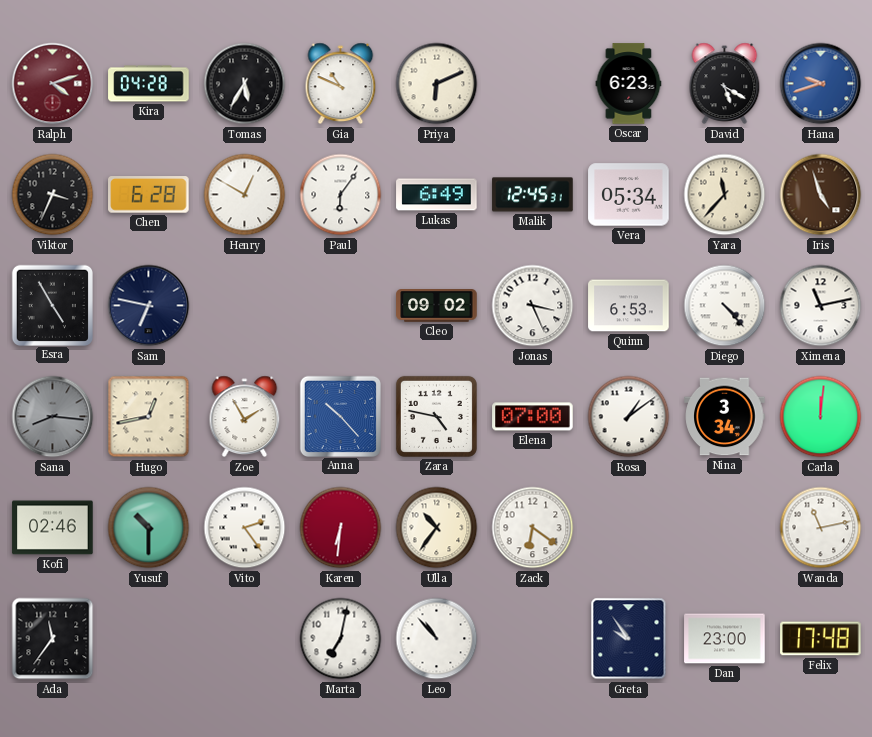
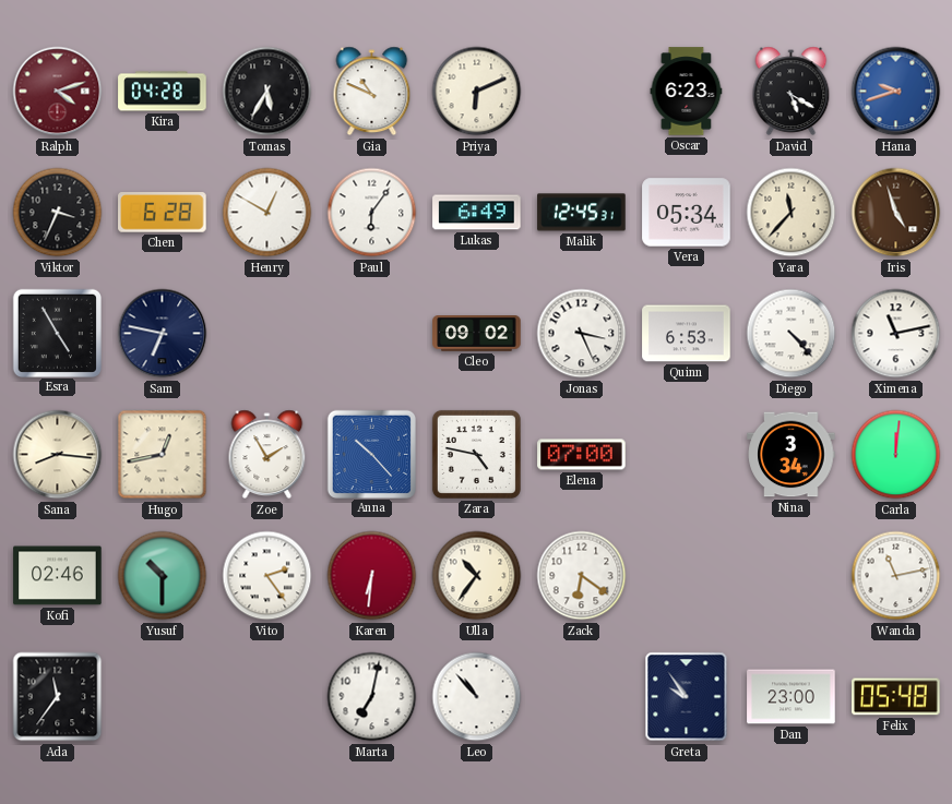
Sana dial: grey -> cream
Rosa: 1:09 -> none
Felix: 17:48 -> 05:48
